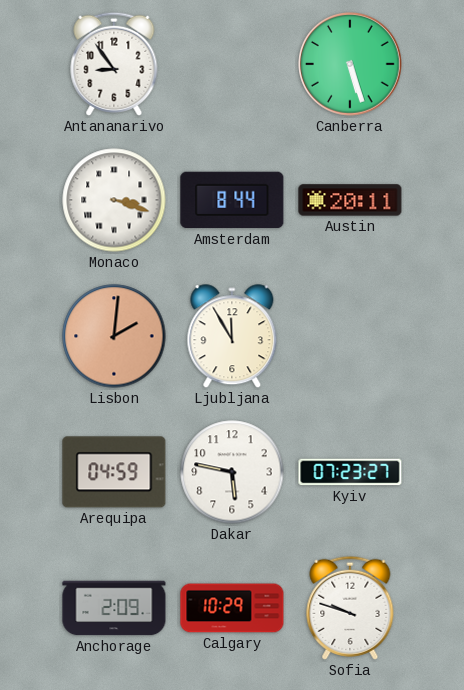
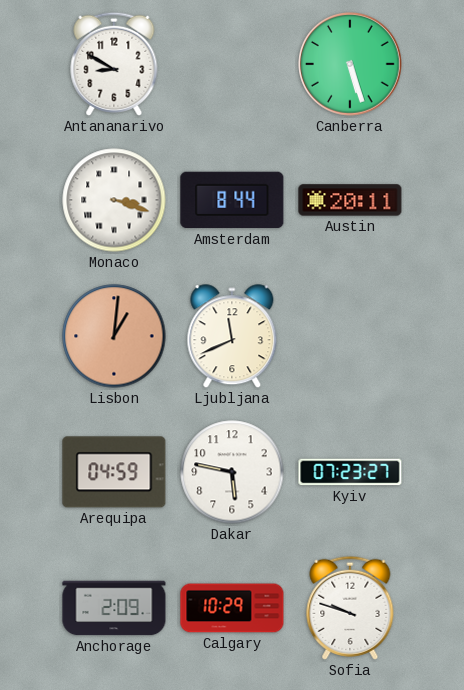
Antananarivo: 8:54 -> 8:50
Lisbon: 2:01 -> 1:01
Ljubljana: 11:55 -> 11:41
